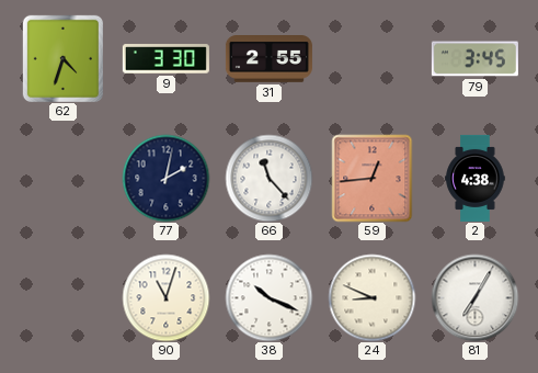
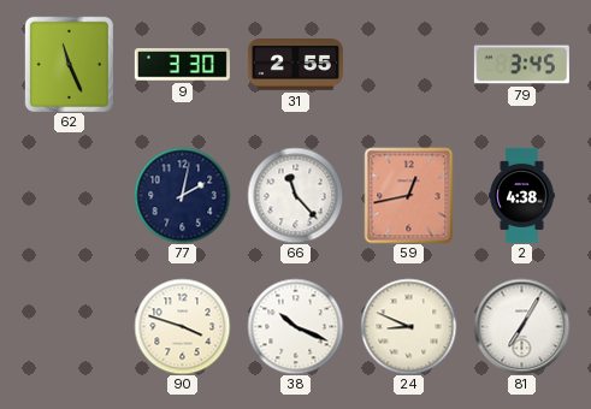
62: 4:33 -> 11:26
59: 12:44 -> 12:43
90: 11:03 -> 3:48
